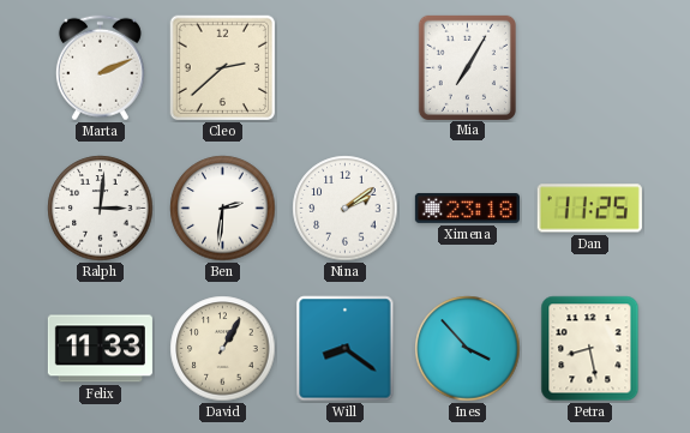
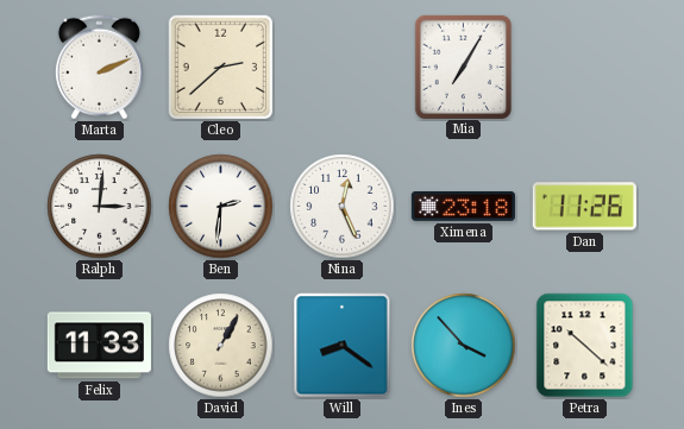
Nina: 2:09 -> 12:26
Dan: 11:25 -> 11:26
Petra: 8:28 -> 10:22
